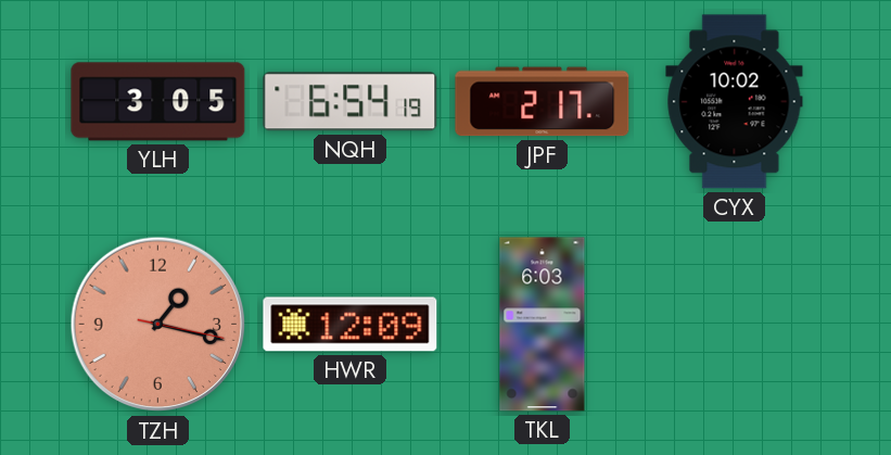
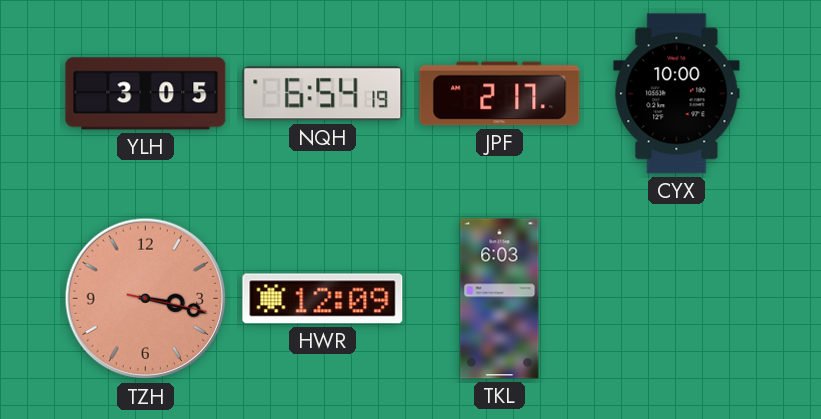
CYX: 10:02 -> 10:00
TZH: 1:17 -> 3:17
